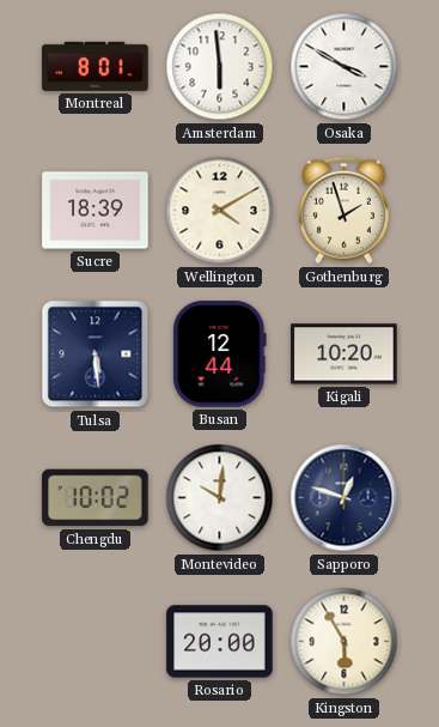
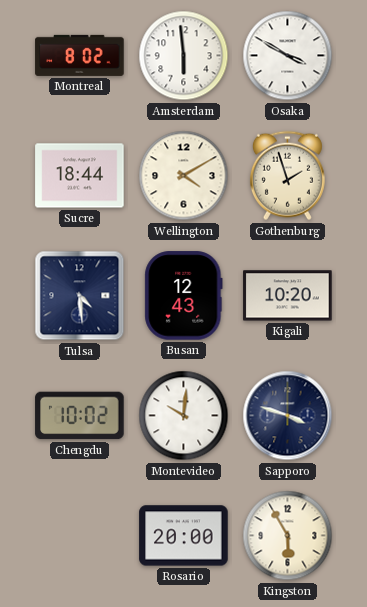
Montreal: 8:01 -> 8:02
Sucre: 18:39 -> 18:44
Tulsa: 5:29 -> 4:29
Busan: 12:44 -> 12:43
Sapporo: 12:48 -> 3:48
